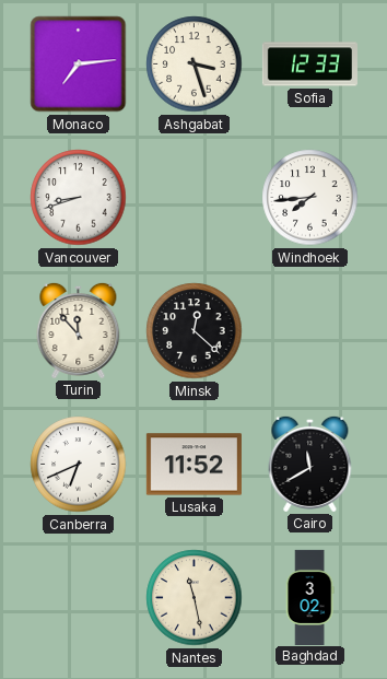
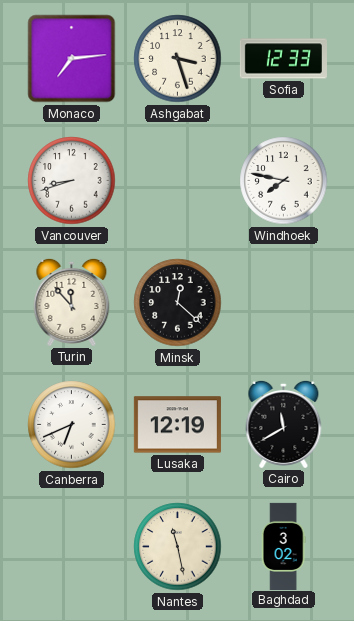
Windhoek: 7:44 -> 7:47
Lusaka: 11:52 -> 12:19
